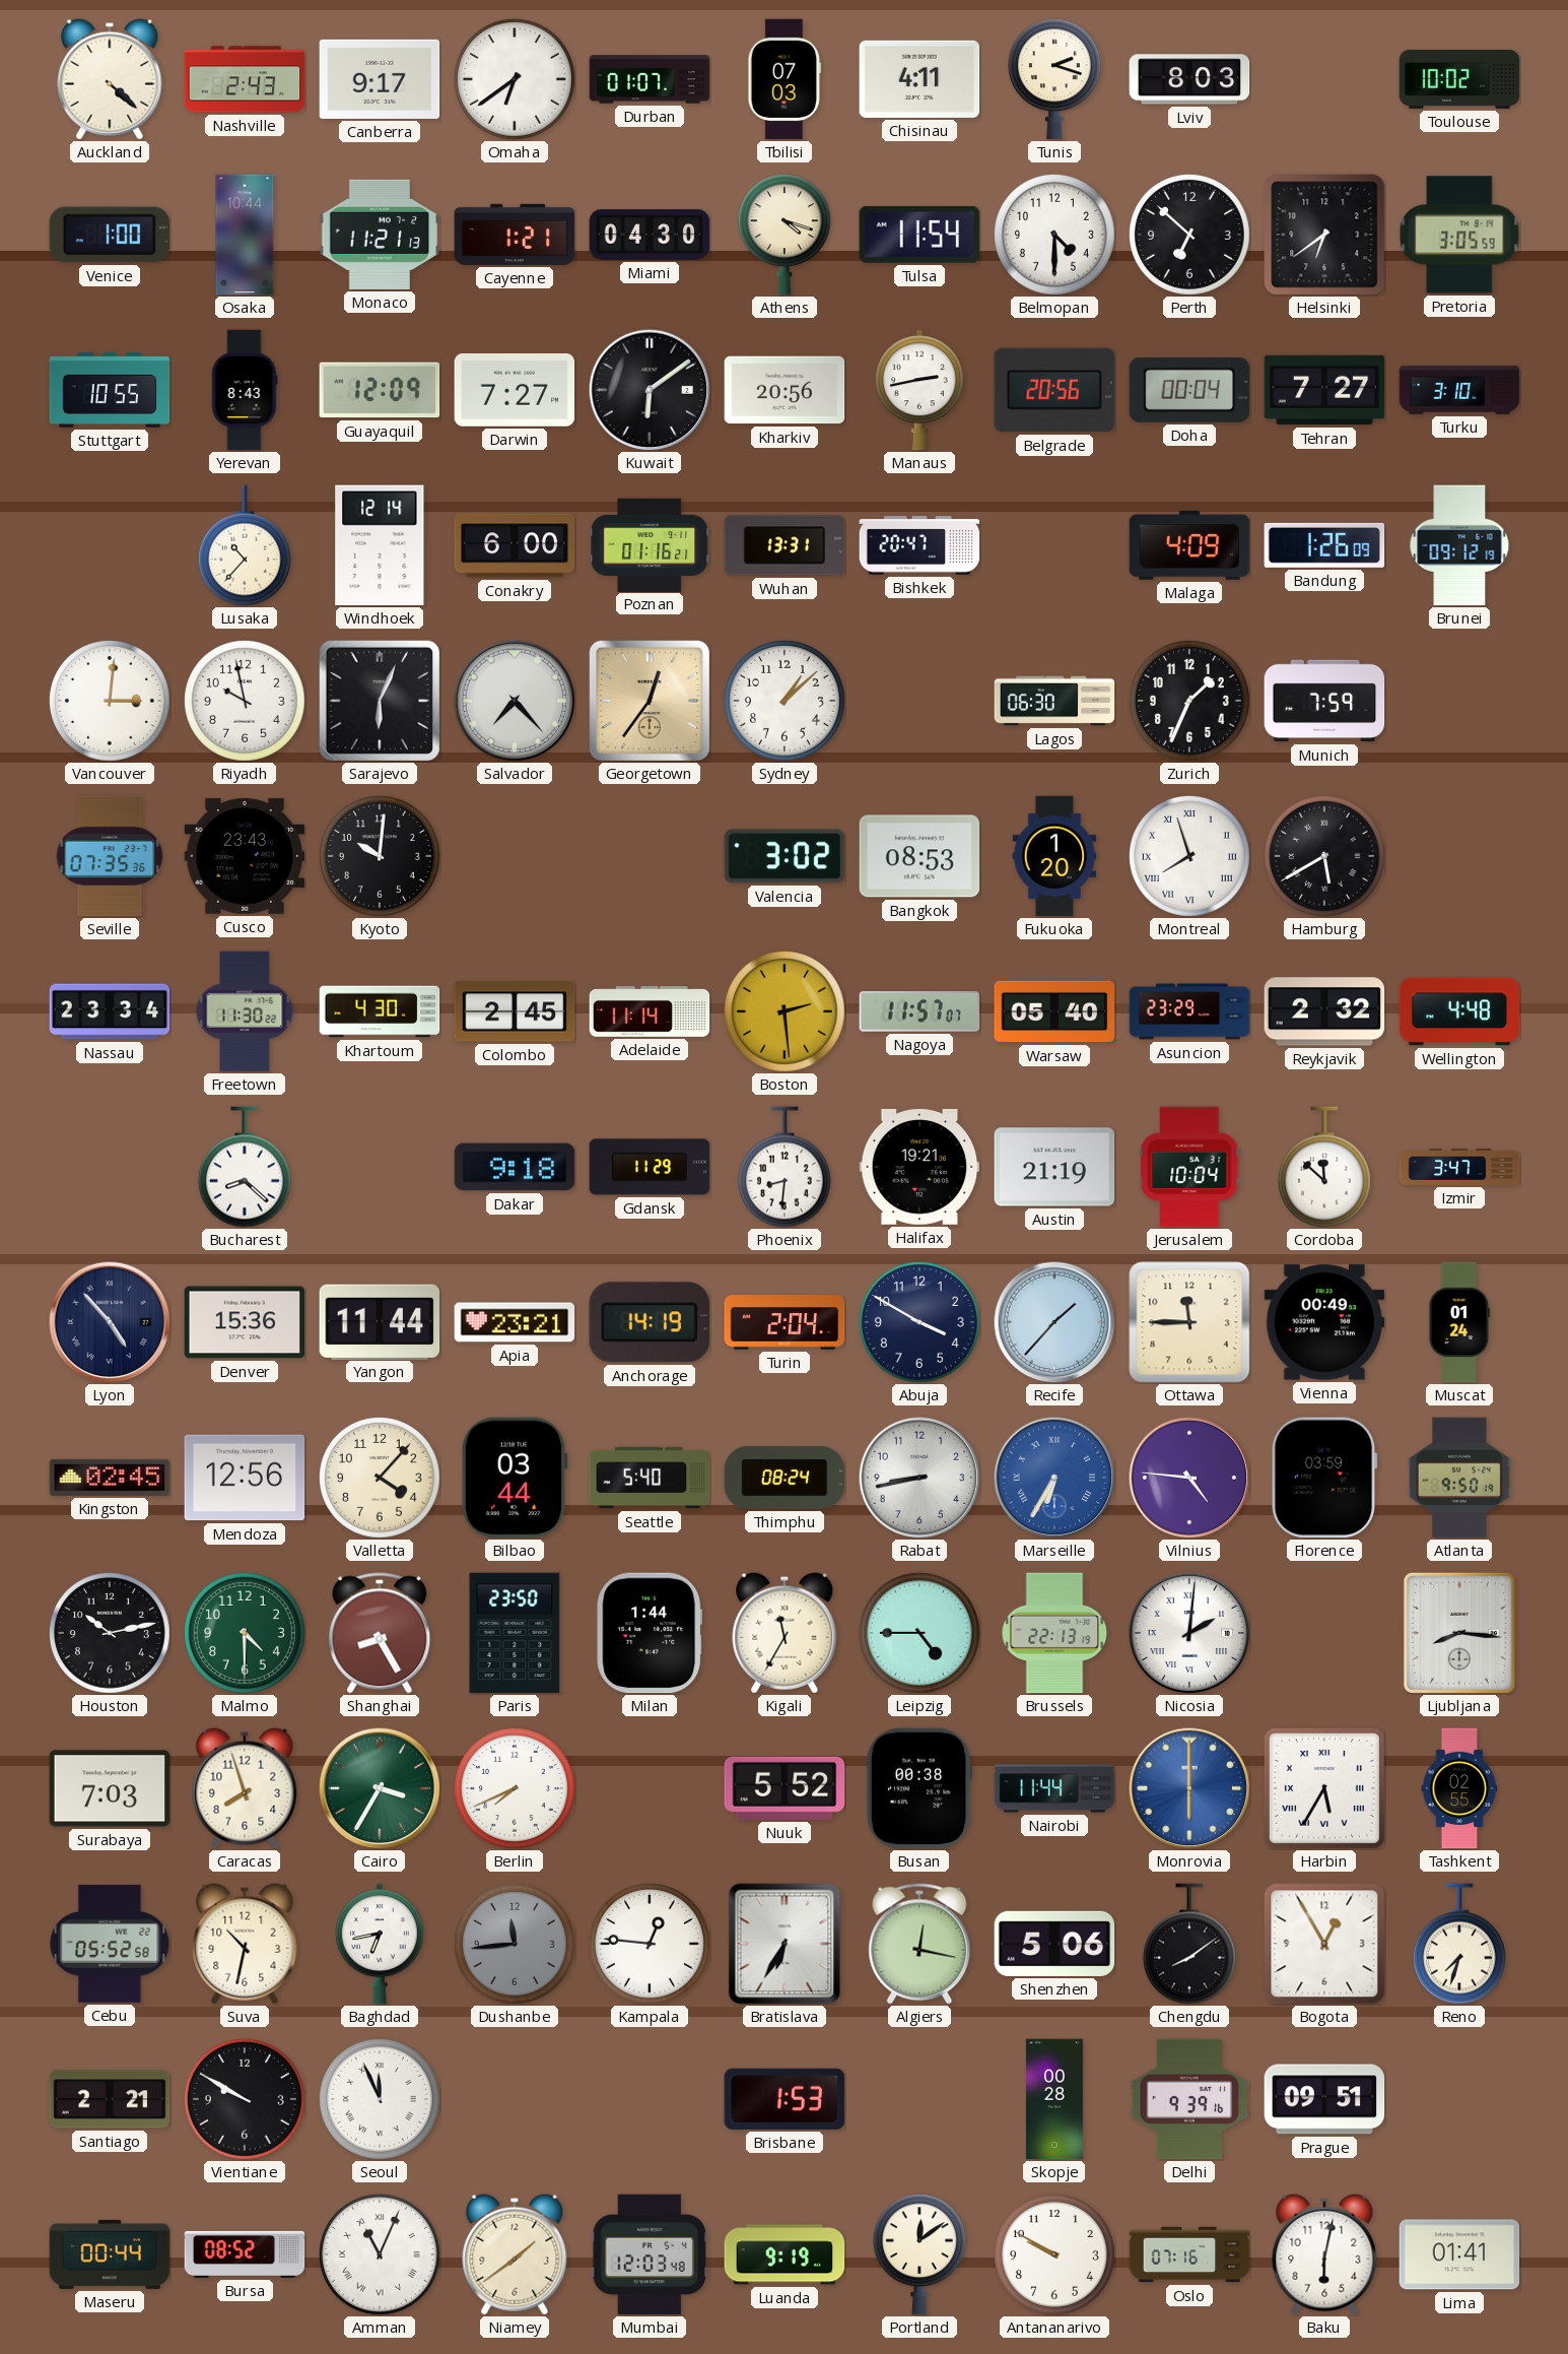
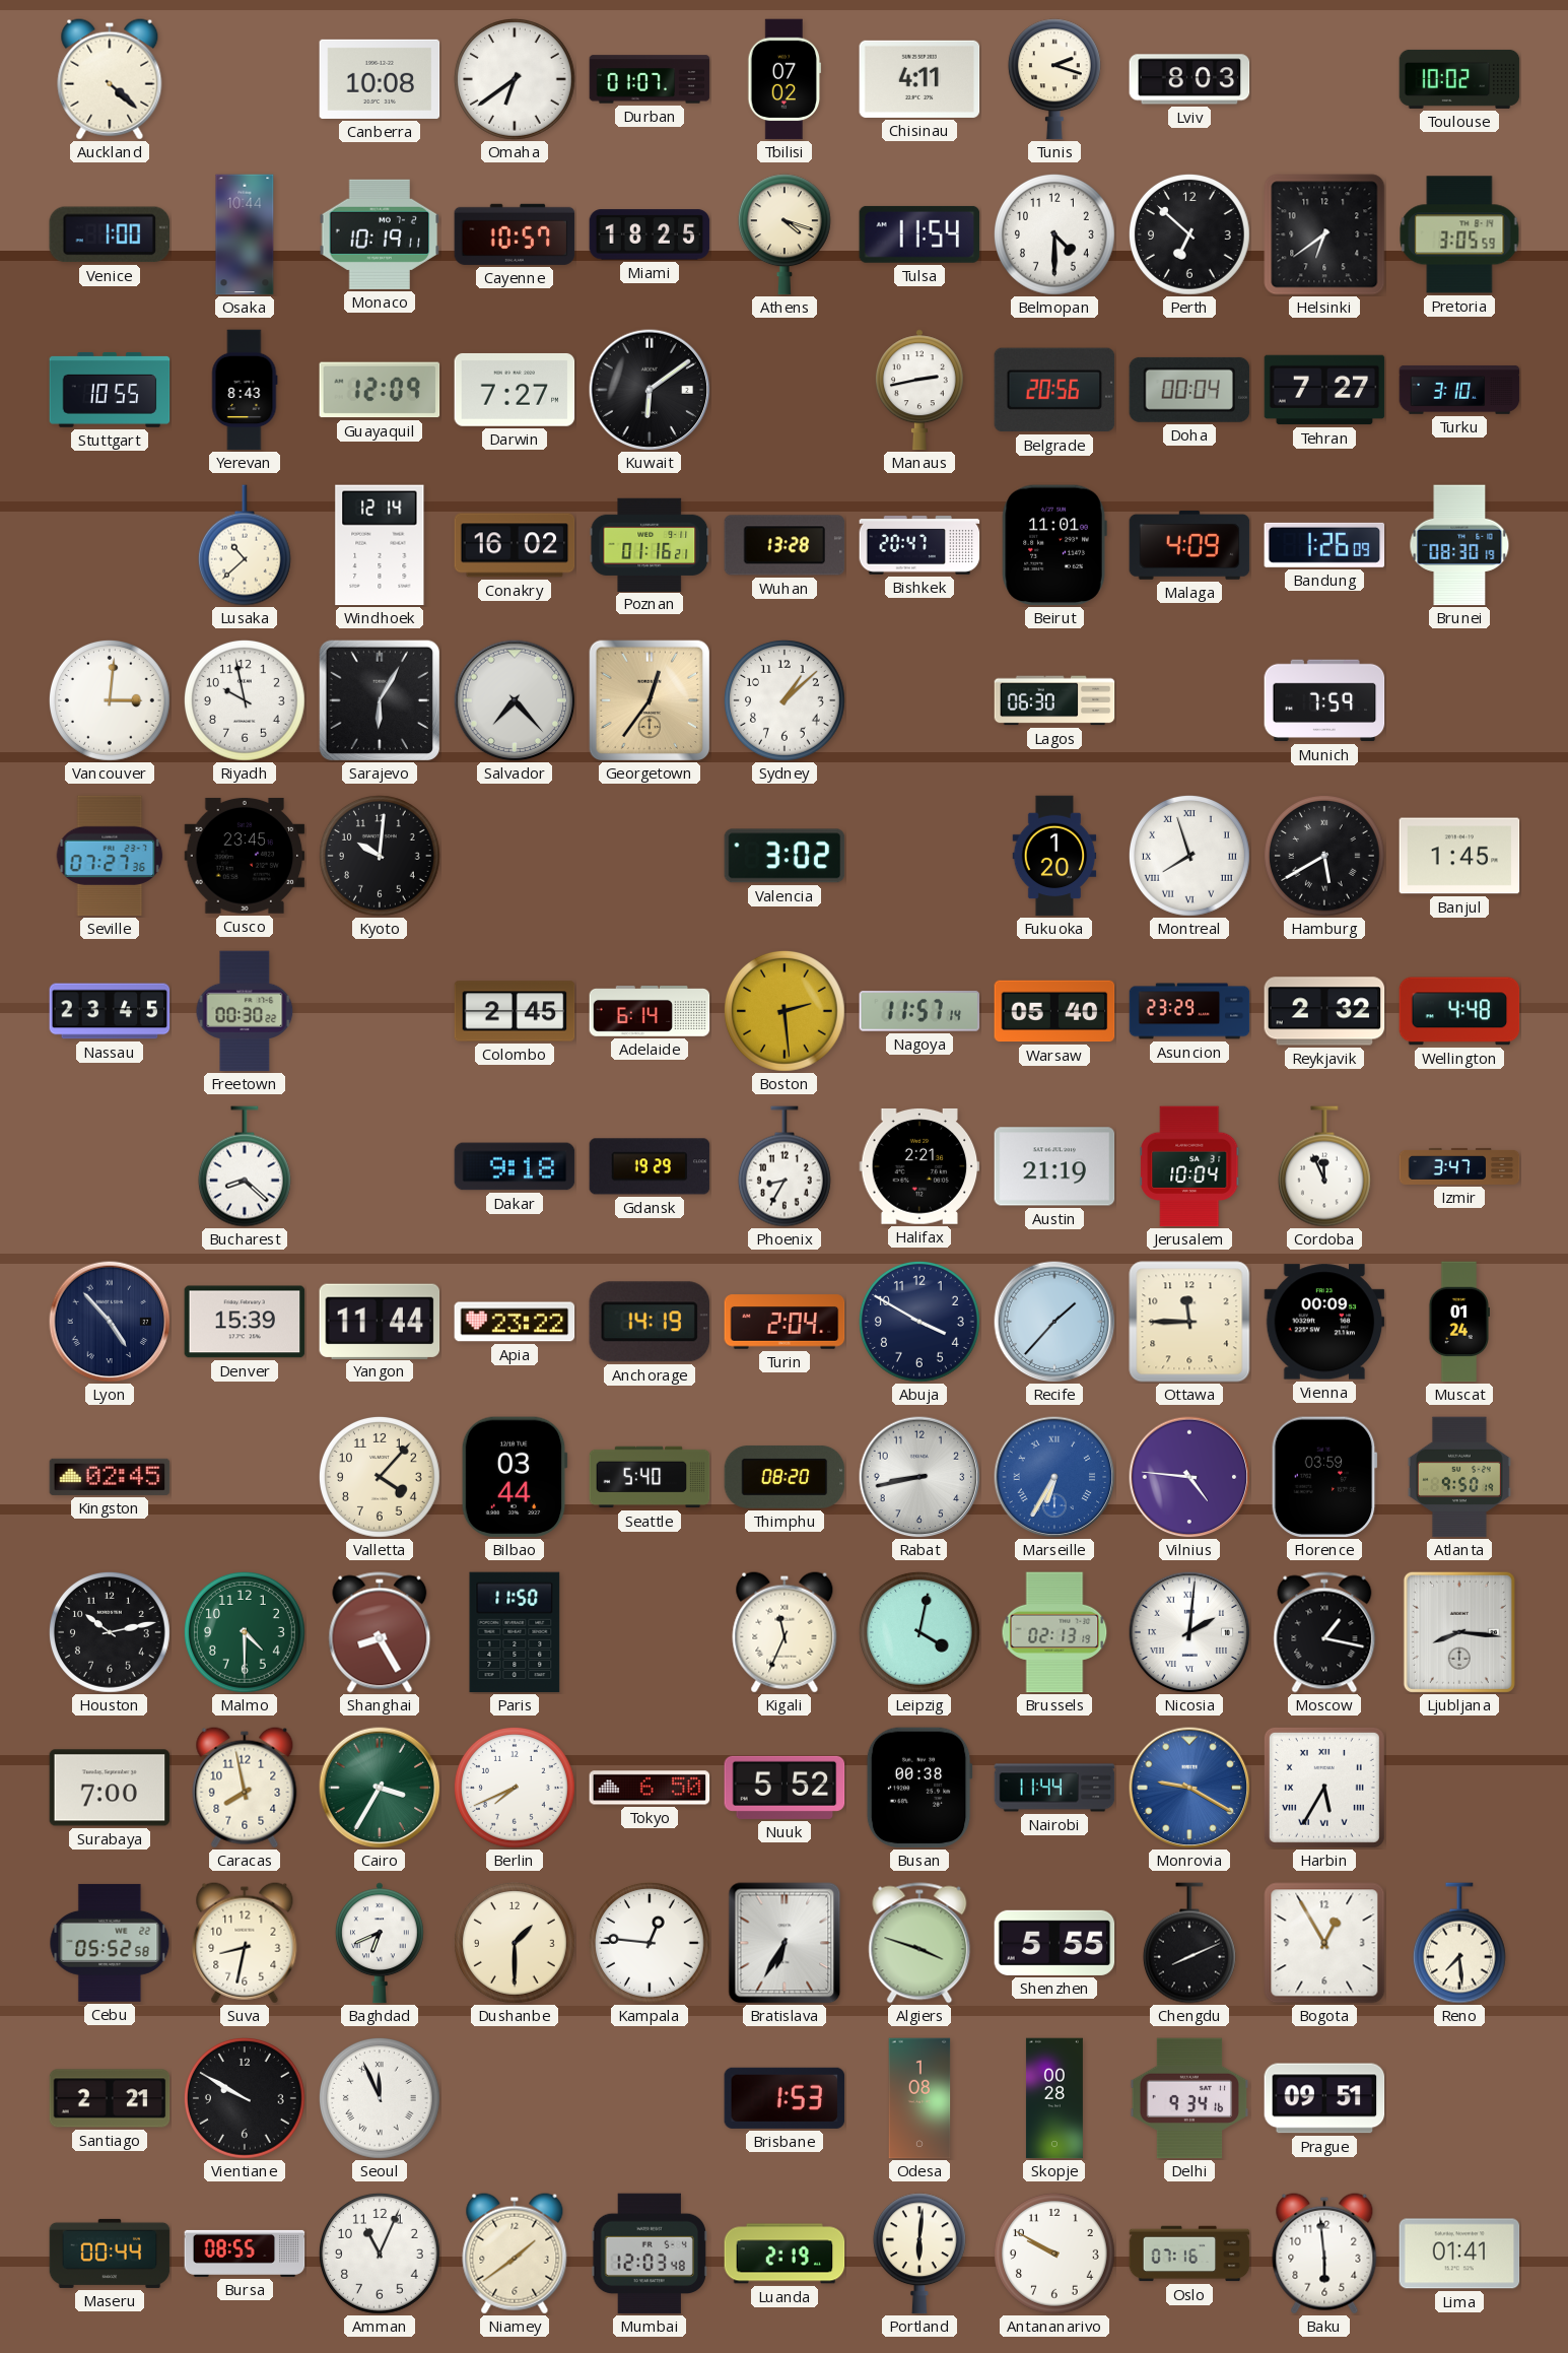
Nashville: 2:43 -> none
Canberra: 9:17 -> 10:08
Tbilisi: 07:03 -> 07:02
Monaco: 11:21 -> 10:19
Cayenne: 1:21 -> 10:57
Miami: 04:30 -> 18:25
Kharkiv: 20:56 -> none
Lusaka: 10:37 -> 10:38
Conakry: 6:00 -> 16:02
Wuhan: 13:31 -> 13:28
Beirut: none -> 11:01
Brunei: 09:12 -> 08:30
Sarajevo: 6:04 -> 6:05
Zurich: 1:34 -> none
Seville: 07:35 -> 07:27
Cusco: 23:43 -> 23:45
Bangkok: 08:53 -> none
Banjul: none -> 1:45
Nassau: 23:34 -> 23:45
Freetown: 11:30 -> 00:30
Khartoum: 4:30 -> none
Adelaide: 11:14 -> 6:14
Nagoya: 11:57:07 -> 11:57:14
Gdansk: 11:29 -> 19:29
Phoenix: 8:31 -> 8:35
Halifax: 19:21 -> 2:21
Cordoba: 11:52 -> 11:56
Denver: 15:36 -> 15:39
Apia: 23:21 -> 23:22
Vienna: 00:49 -> 00:09
Mendoza: 12:56 -> none
Thimphu: 08:24 -> 08:20
Paris: 23:50 -> 11:50
Milan: 1:44 -> none
Kigali: 11:35 -> 11:34
Leipzig: 4:45 -> 4:02
Brussels: 22:13 -> 02:13
Moscow: none -> 1:17
Surabaya: 7:03 -> 7:00
Caracas: 7:57 -> 7:58
Tokyo: none -> 6:50
Monrovia: 6:00 -> 9:20
Tashkent: 02:55 -> none
Suva: 10:32 -> 8:32
Baghdad: 6:43 -> 6:41
Dushanbe: 11:44 -> 1:30
Dushanbe dial: grey -> cream
Algiers: 12:17 -> 3:48
Shenzhen: 5:06 -> 5:55
Chengdu: 8:09 -> 8:11
Reno: 7:33 -> 7:29
Odesa: none -> 1:08
Delhi: 9:39 -> 9:34
Bursa: 08:52 -> 08:55
Amman numerals: Roman -> Arabic
Luanda: 9:19 -> 2:19
Portland: 12:09 -> 6:01
Baku: 6:02 -> 5:59
